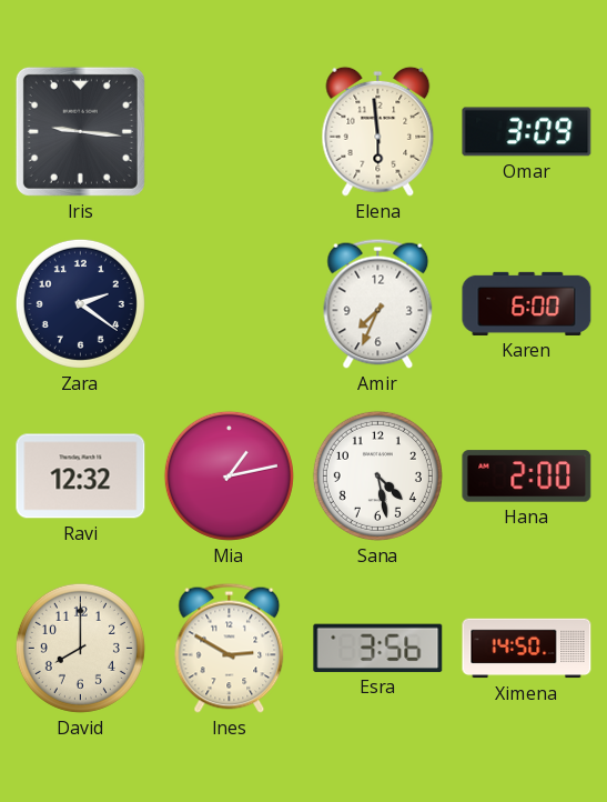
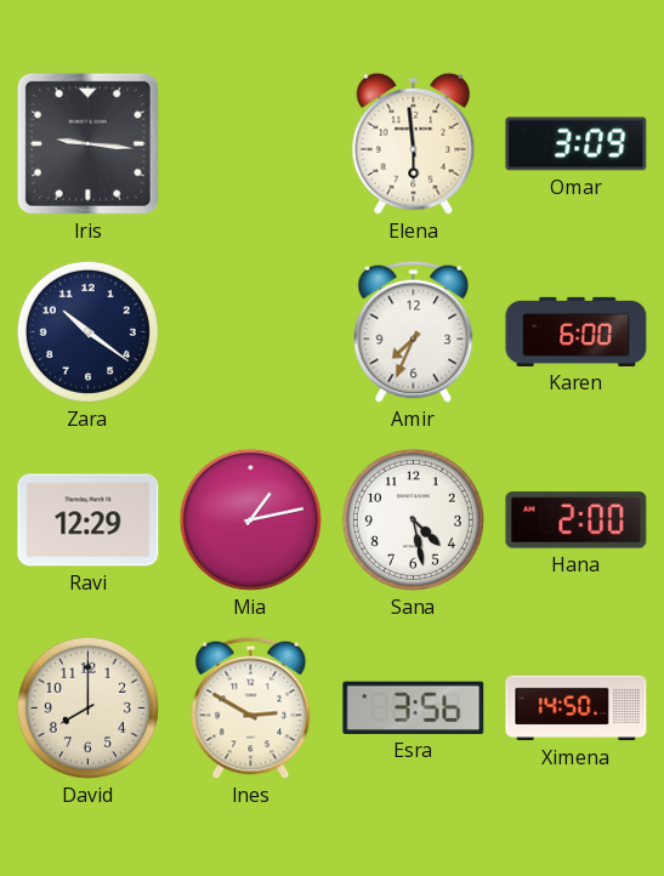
Zara: 2:21 -> 10:21
Ravi: 12:32 -> 12:29
